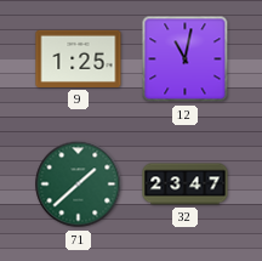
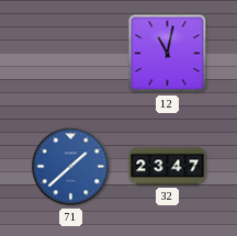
9: 1:25 -> none
71 dial: green -> blue
